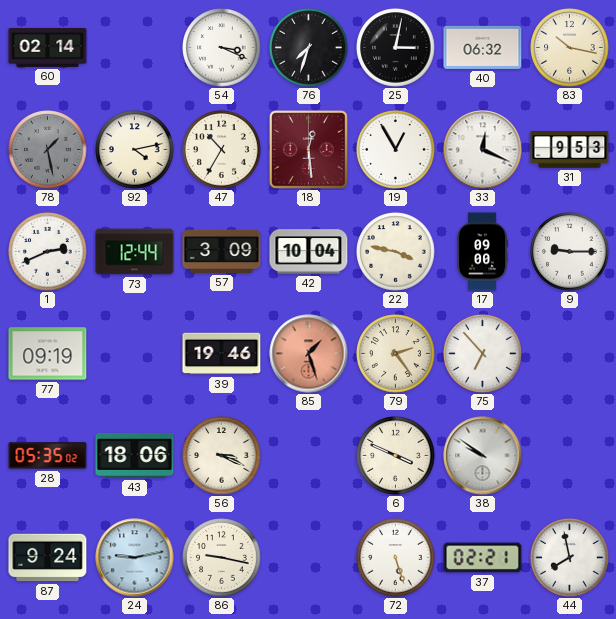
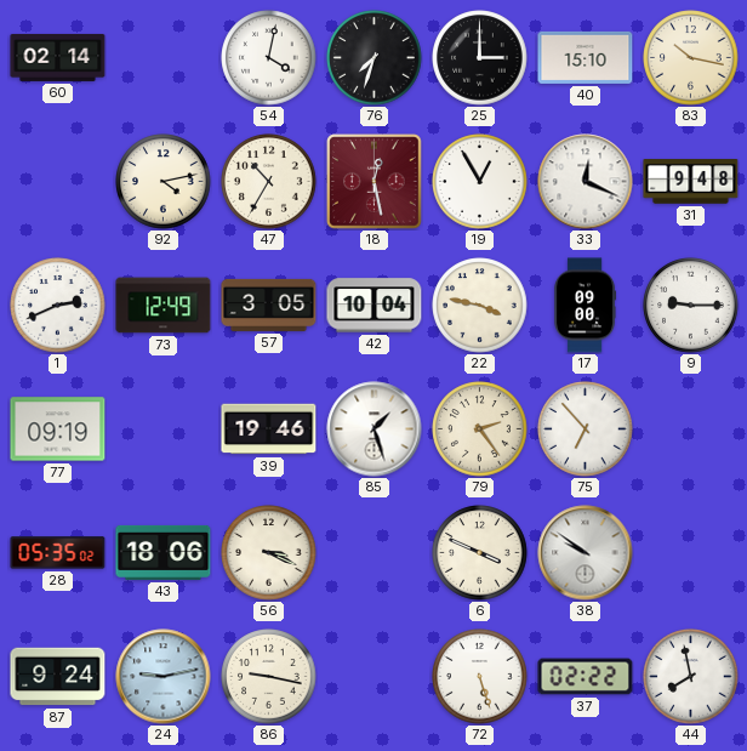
54: 3:19 -> 4:02
25: 3:02 -> 3:00
40: 06:32 -> 15:10
78: 1:28 -> none
18: 12:29 -> 12:28
31: 9:53 -> 9:48
73: 12:44 -> 12:49
57: 3:09 -> 3:05
85 dial: salmon -> white
37: 02:21 -> 02:22
